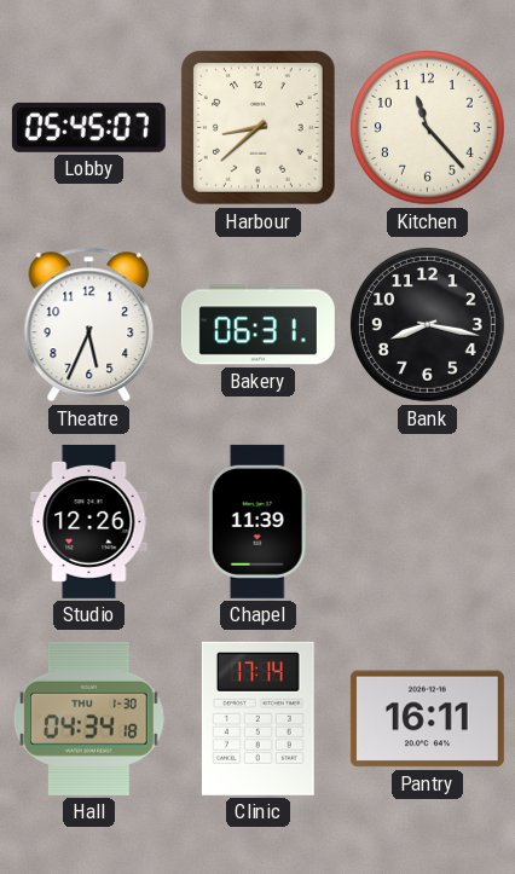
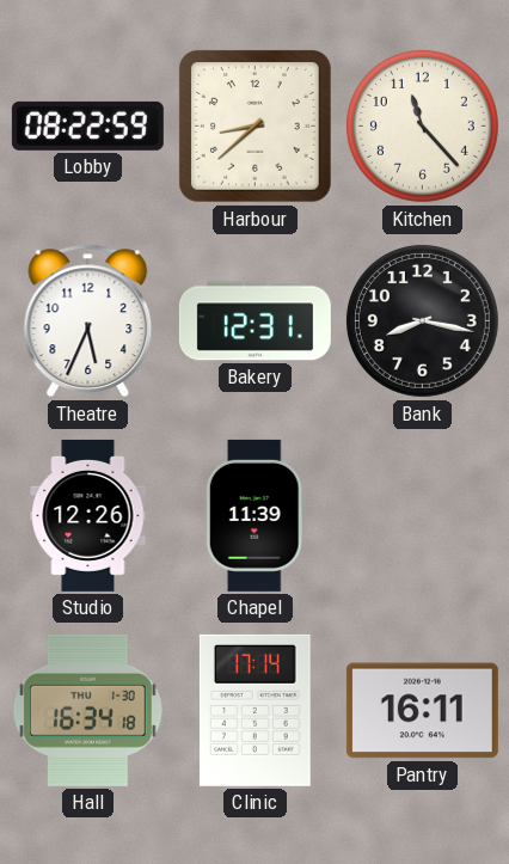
Lobby: 05:45 -> 08:22
Bakery: 06:31 -> 12:31
Hall: 04:34 -> 16:34
